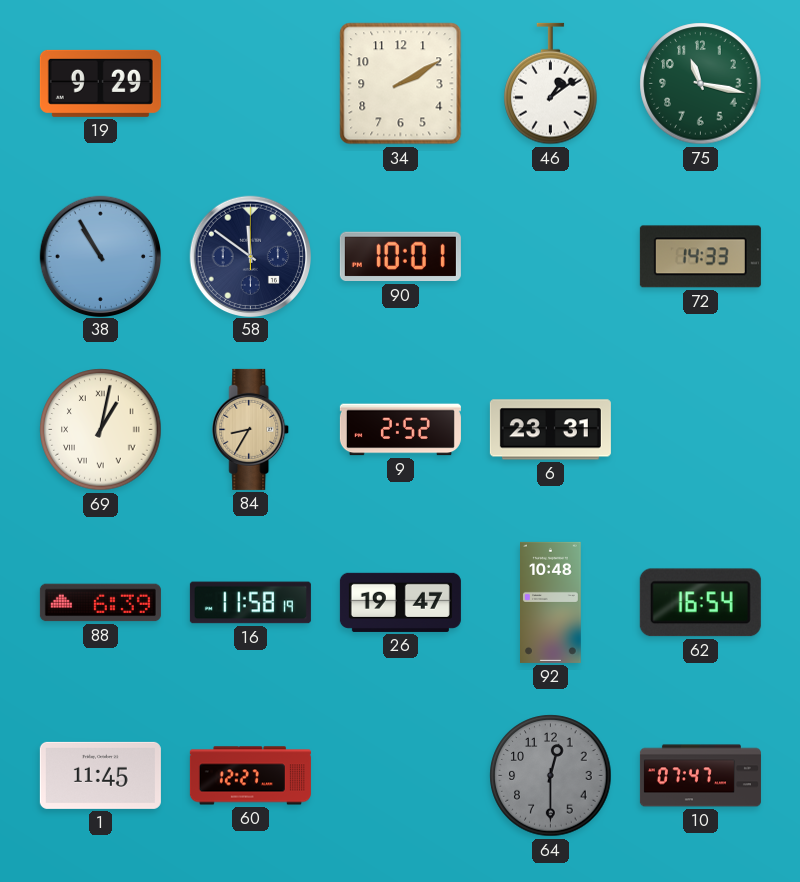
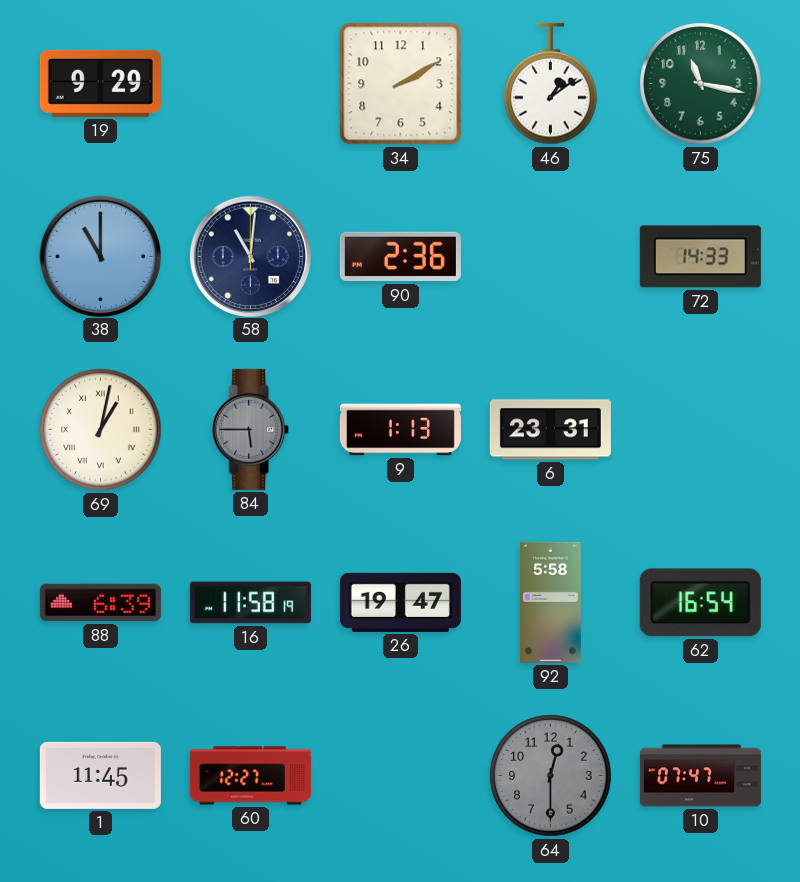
38: 10:55 -> 11:00
58: 11:51 -> 11:01
90: 10:01 -> 2:36
84: 8:35 -> 5:45
84 dial: champagne -> grey
9: 2:52 -> 1:13
92: 10:48 -> 5:58
